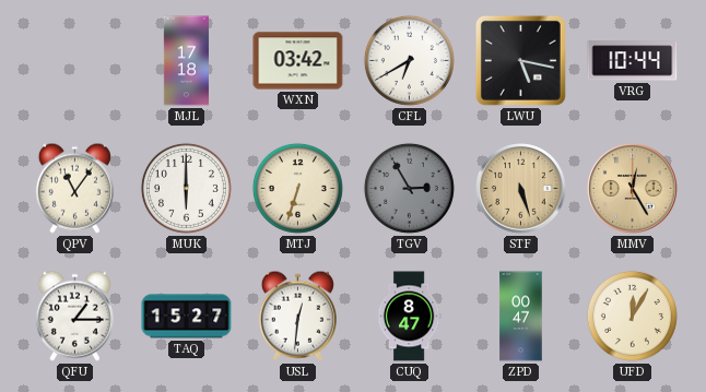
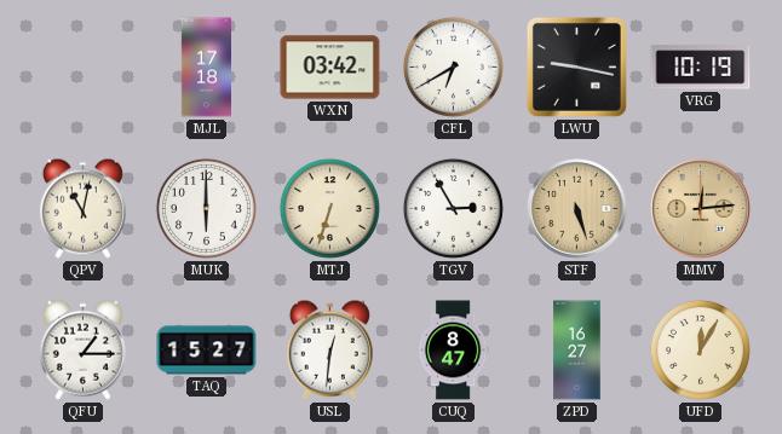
LWU: 5:17 -> 9:17
VRG: 10:44 -> 10:19
QPV: 11:06 -> 11:02
TGV dial: grey -> white
MMV: 12:25 -> 12:14
ZPD: 00:47 -> 16:27
